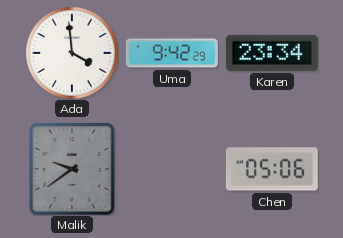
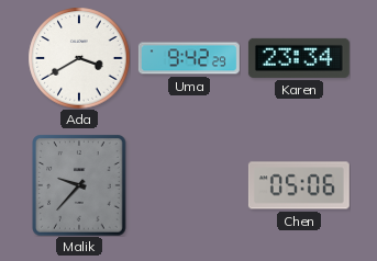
Ada: 3:59 -> 3:40
Malik: 9:39 -> 9:37
